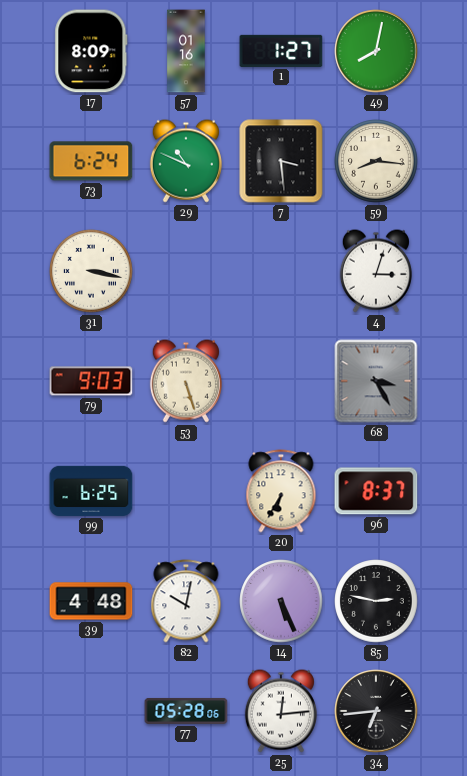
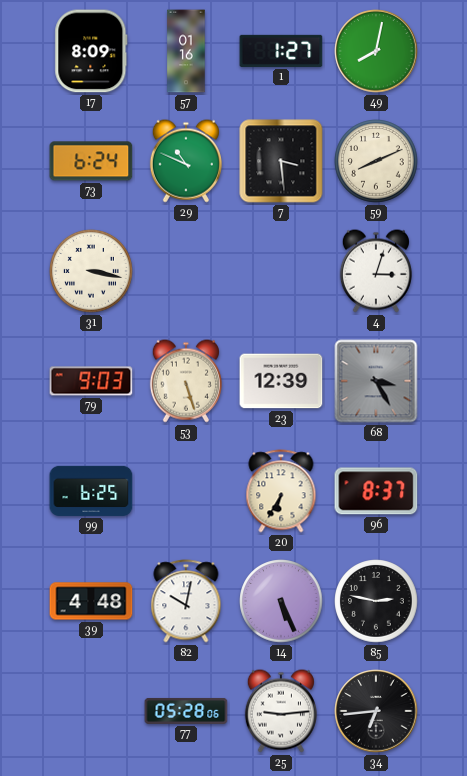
59: 8:16 -> 8:11
23: none -> 12:39
25: 12:14 -> 9:14
